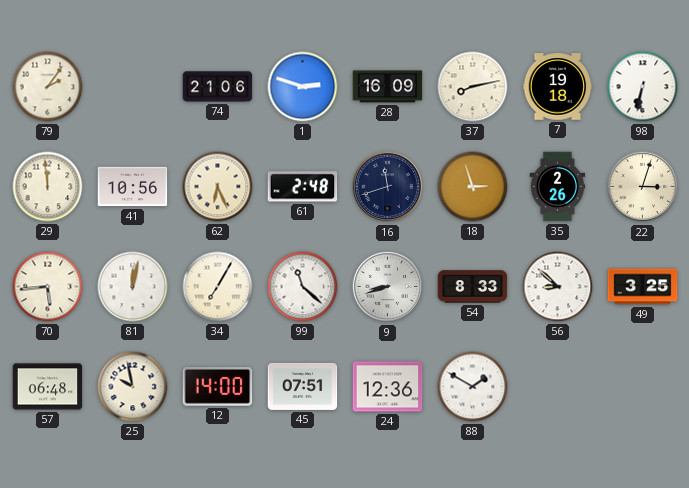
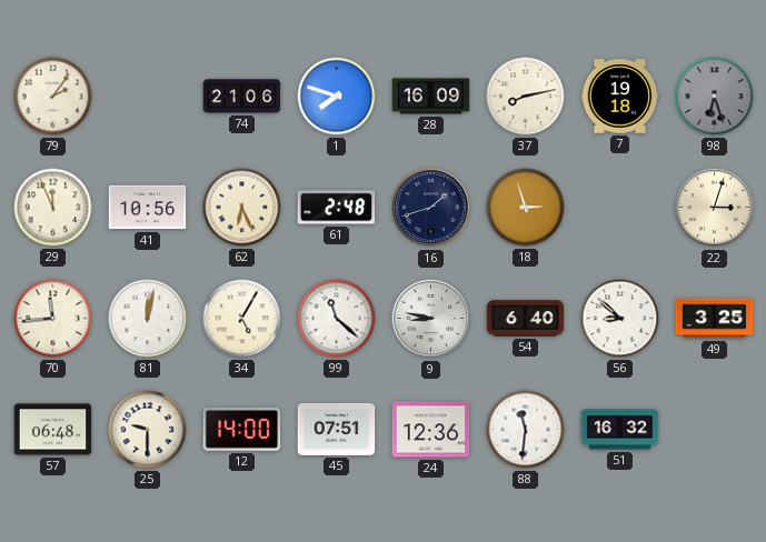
1: 2:48 -> 7:48
98: 6:32 -> 6:27
98 dial: white -> grey
29: 11:59 -> 11:56
16: 11:42 -> 1:42
35: 2:26 -> none
70: 5:44 -> 11:44
34: 7:05 -> 5:05
9: 8:42 -> 8:47
54: 8:33 -> 6:40
25: 9:58 -> 9:30
88: 1:50 -> 11:31
51: none -> 16:32
